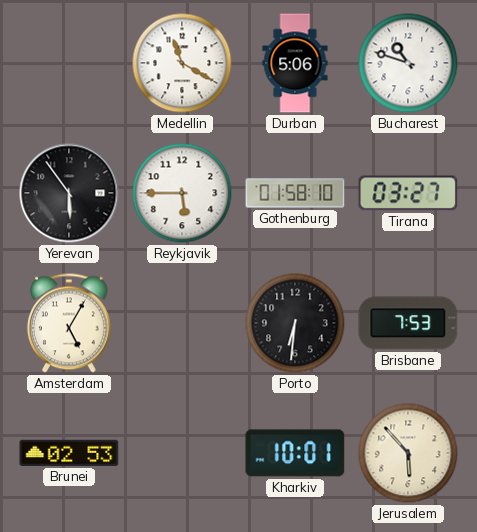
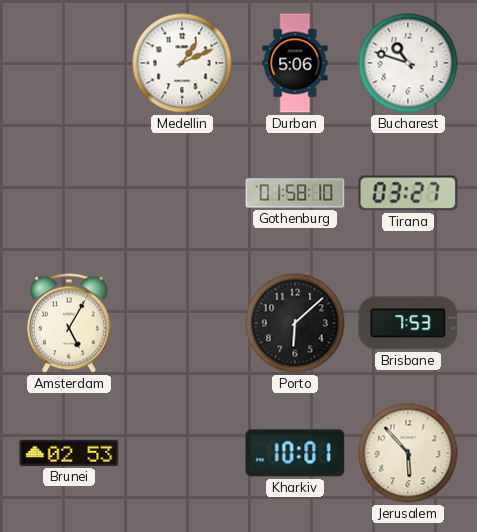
Medellin: 11:20 -> 1:11
Yerevan: 5:54 -> none
Reykjavik: 5:45 -> none
Porto: 6:31 -> 6:08
